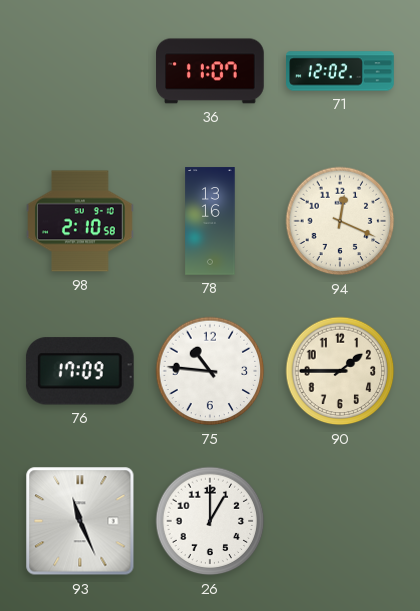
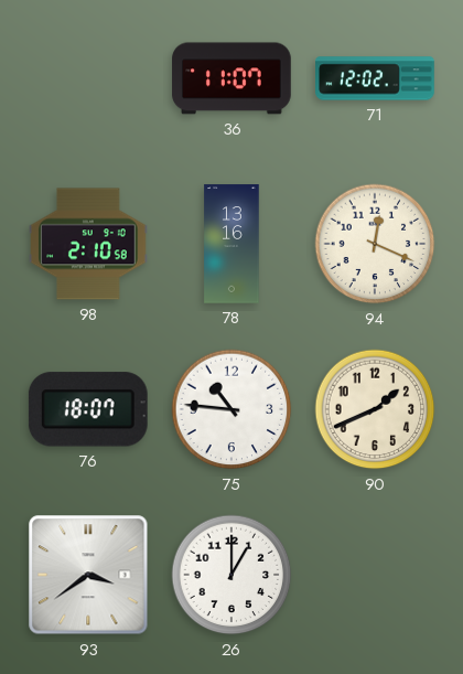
76: 17:09 -> 18:07
90: 1:45 -> 1:41
93: 11:26 -> 3:39
